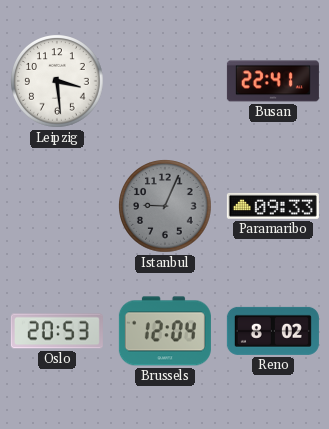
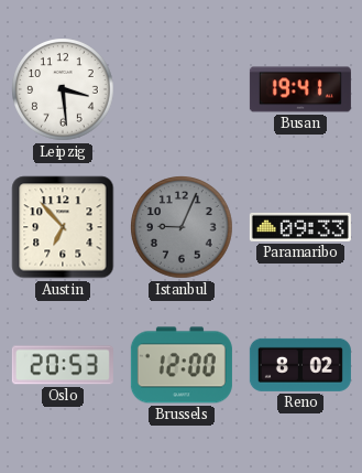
Busan: 22:41 -> 19:41
Austin: none -> 6:53
Brussels: 12:04 -> 12:00
